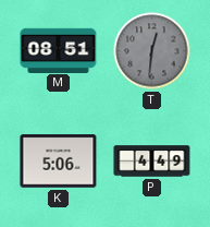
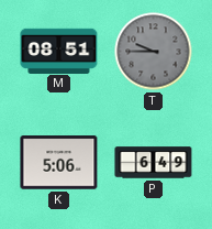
T: 12:31 -> 9:45
P: 4:49 -> 6:49
